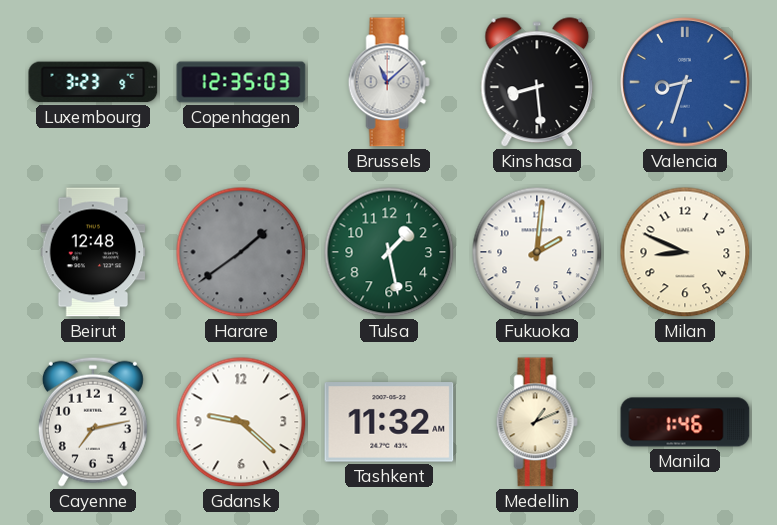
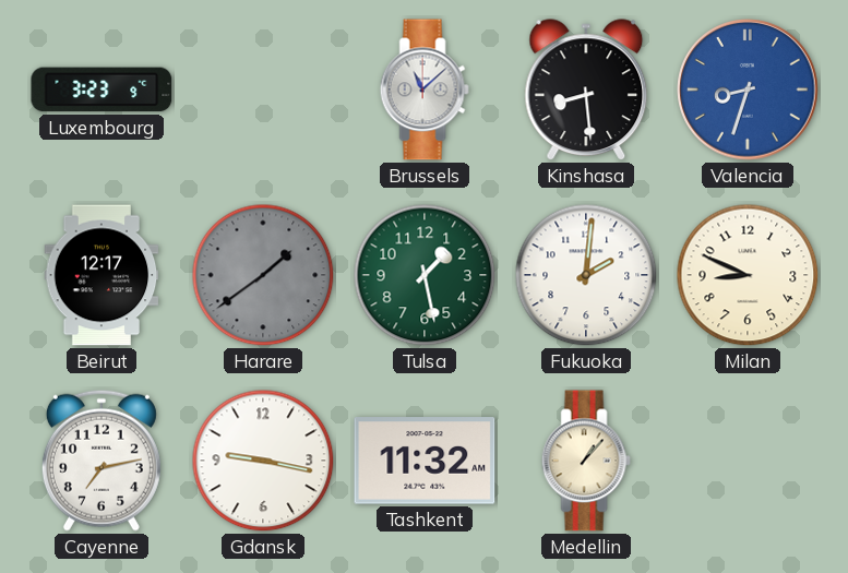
Copenhagen: 12:35 -> none
Beirut: 12:48 -> 12:17
Gdansk: 9:22 -> 9:17
Medellin: 1:11 -> 1:07
Manila: 1:46 -> none
